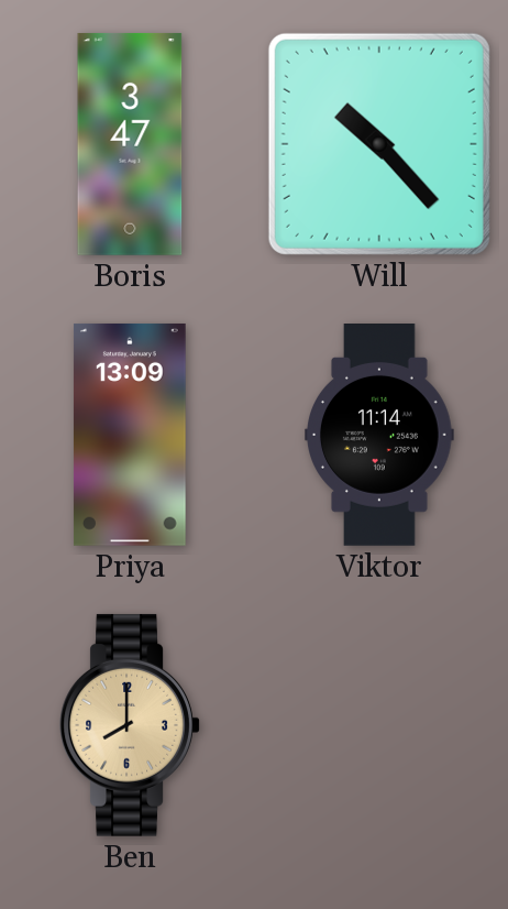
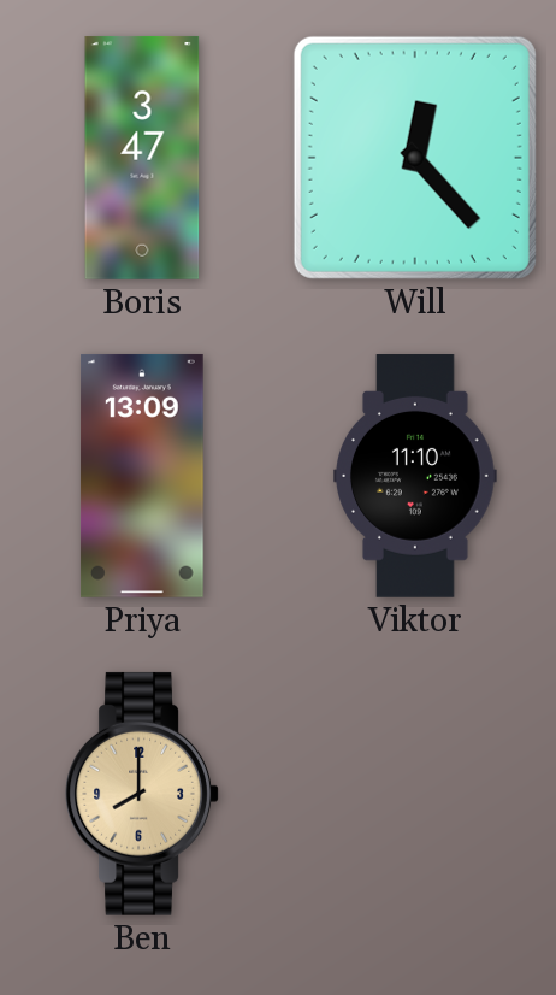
Will: 10:23 -> 12:23
Viktor: 11:14 -> 11:10
